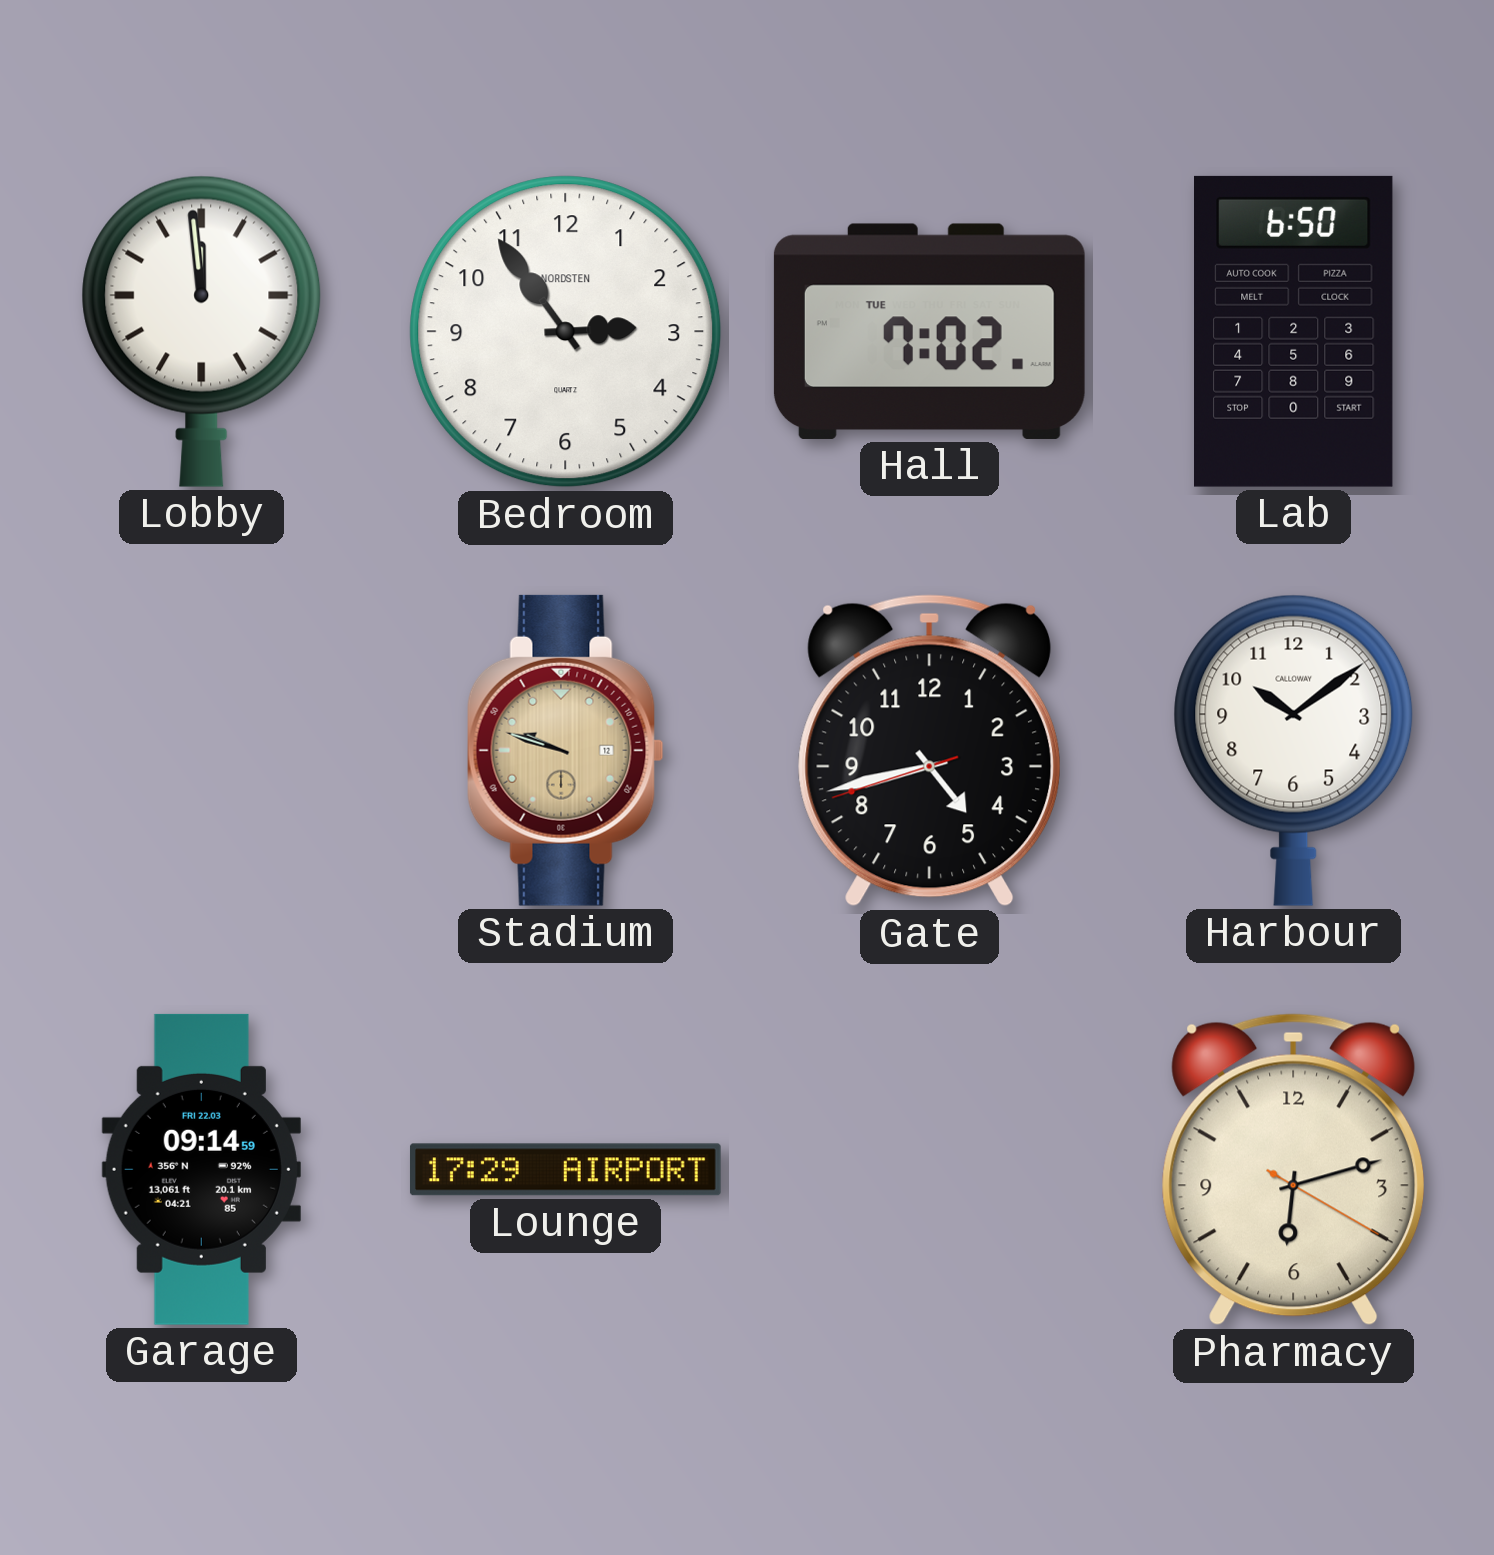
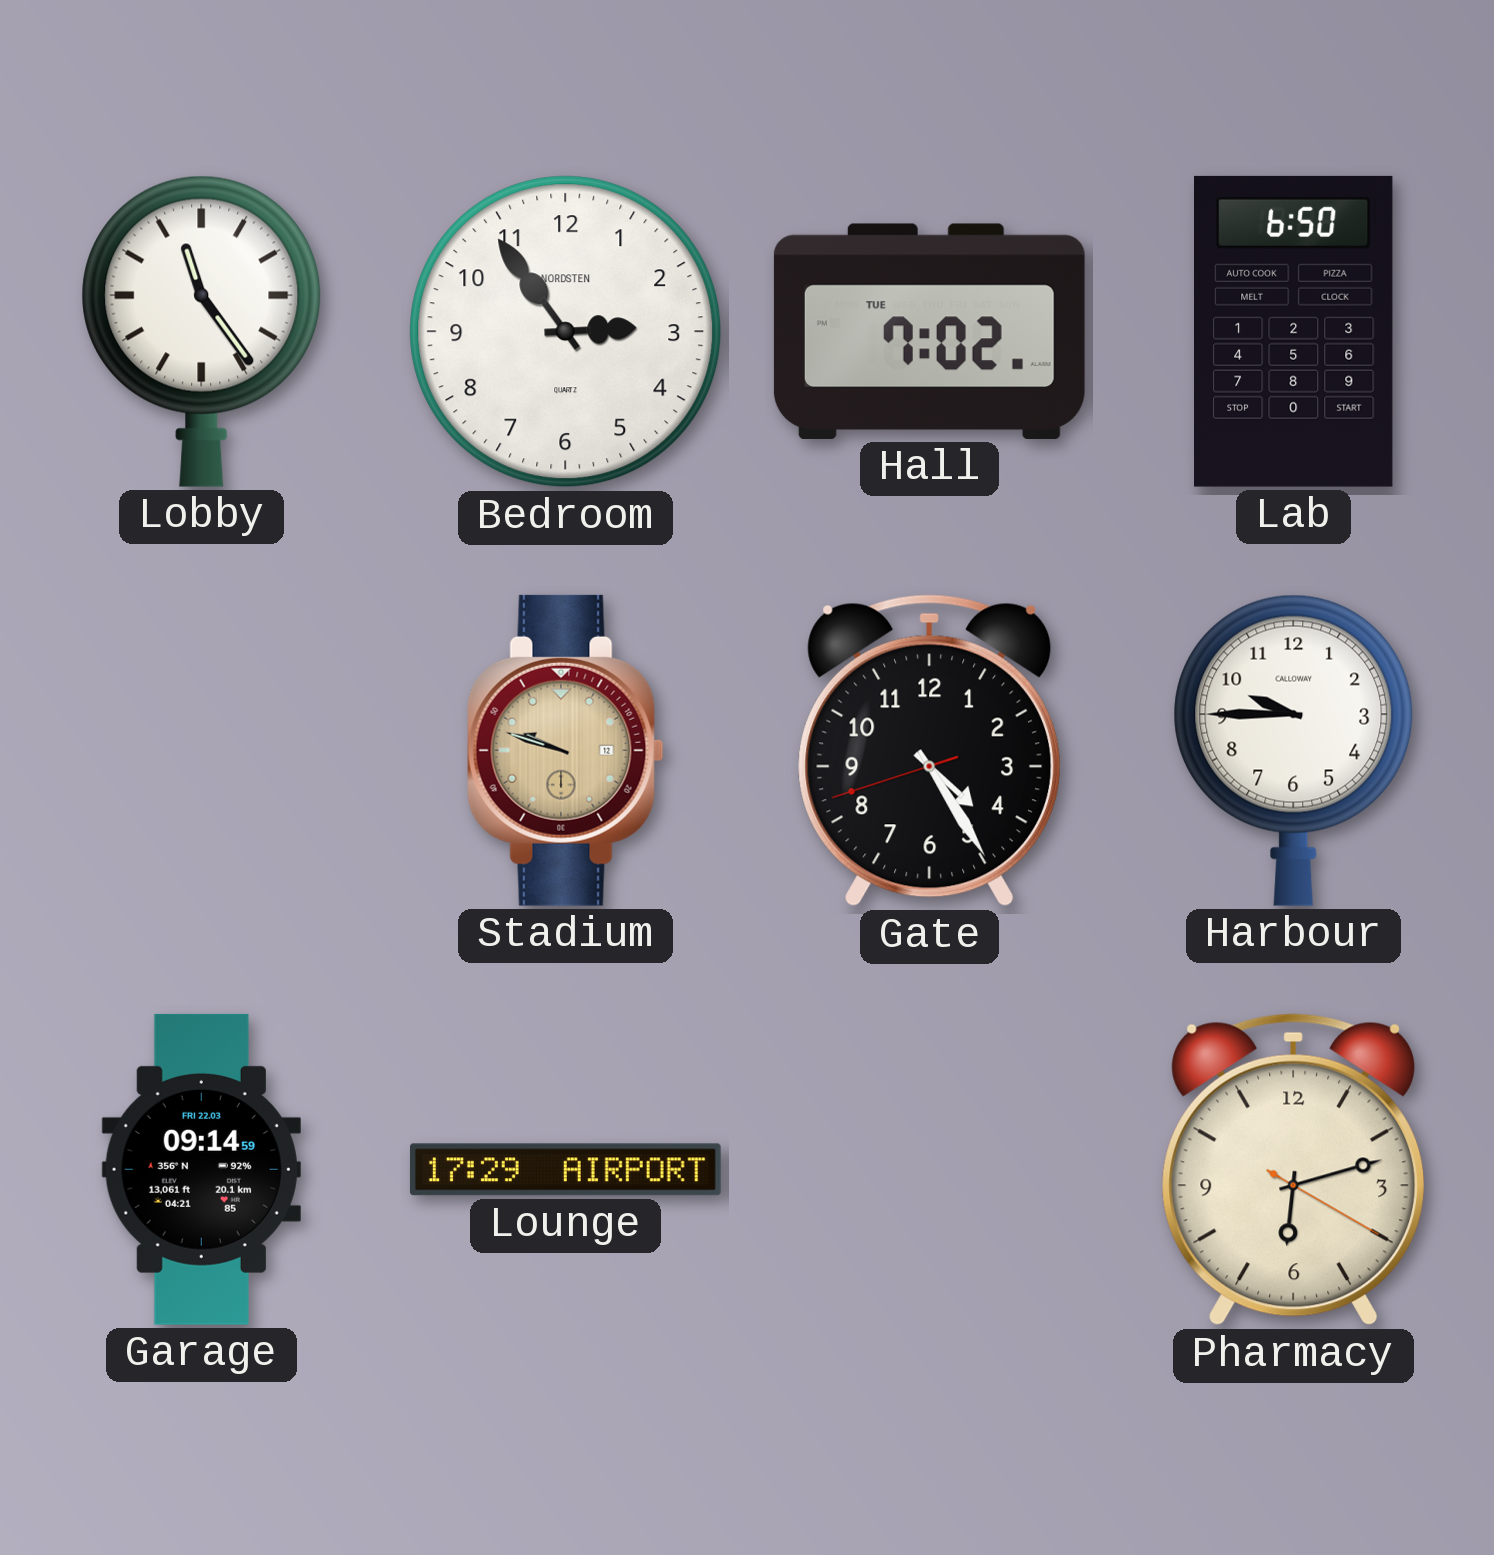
Lobby: 11:59 -> 11:24
Gate: 4:42 -> 4:24
Harbour: 10:09 -> 9:45
